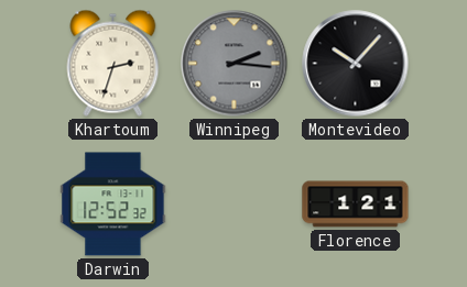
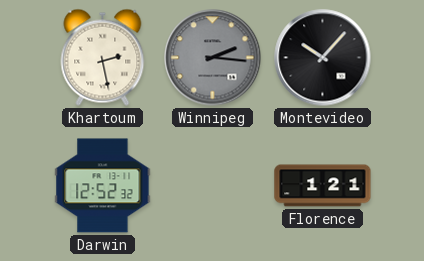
Khartoum: 2:33 -> 2:28
